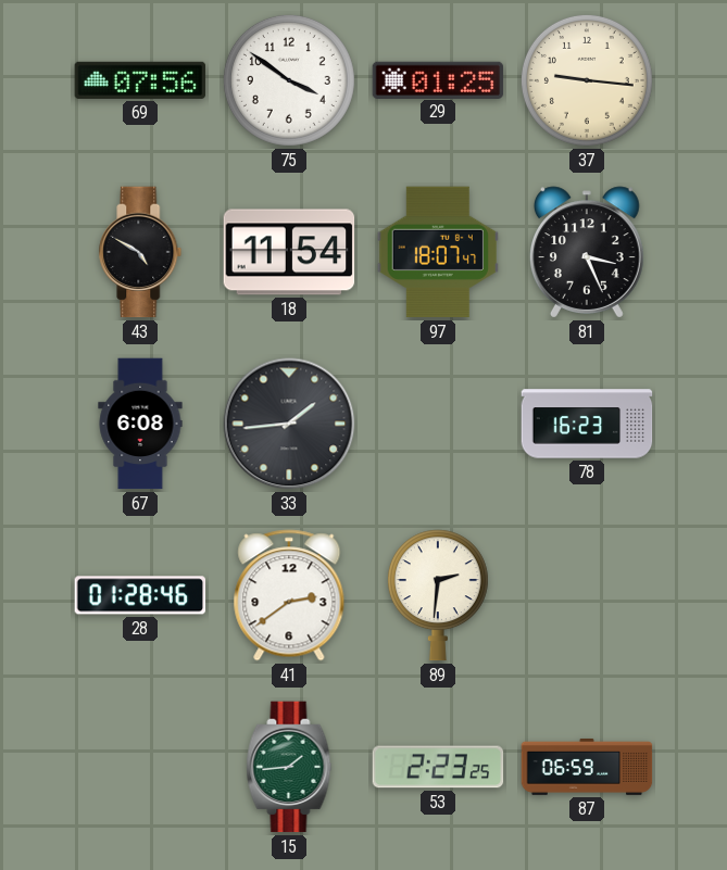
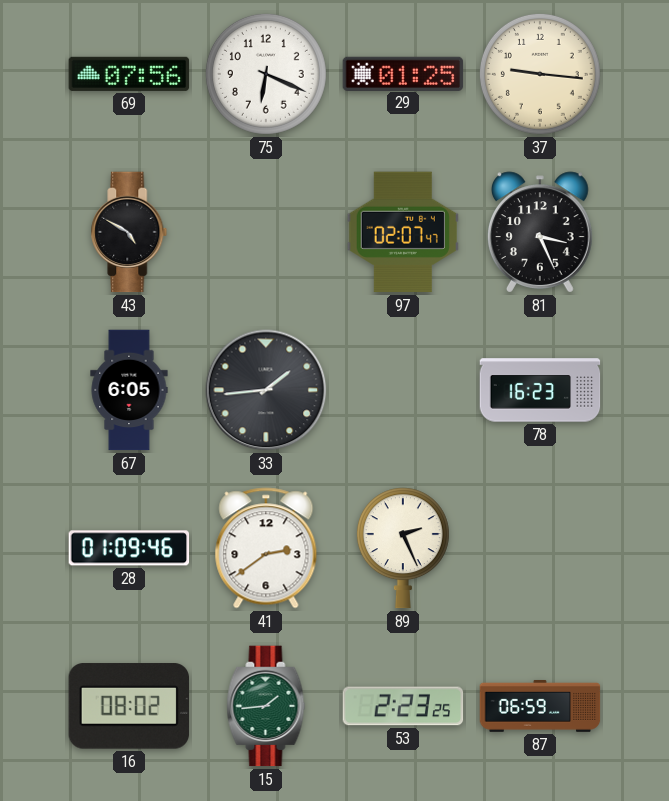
75: 3:51 -> 6:19
18: 11:54 -> none
97: 18:07 -> 02:07
67: 6:08 -> 6:05
28: 01:28 -> 01:09
89: 2:31 -> 2:26
16: none -> 08:02
